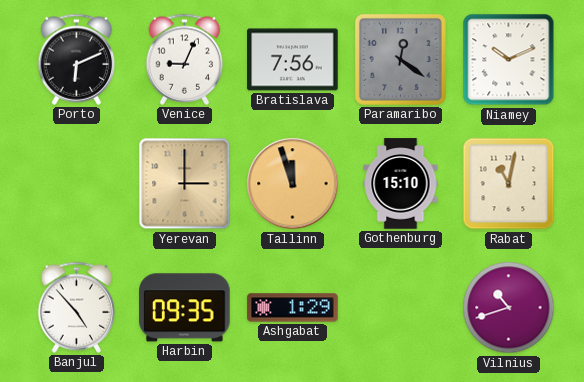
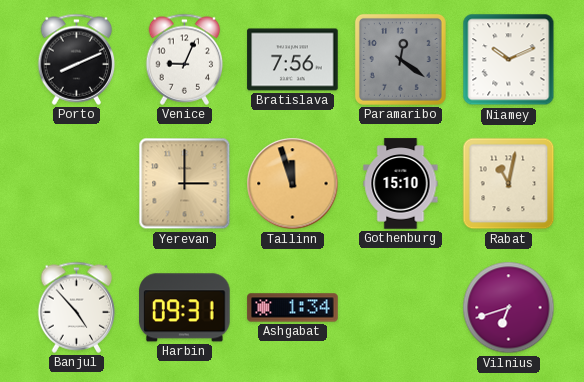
Porto: 6:11 -> 8:11
Harbin: 09:35 -> 09:31
Ashgabat: 1:29 -> 1:34
Vilnius: 10:42 -> 6:42
